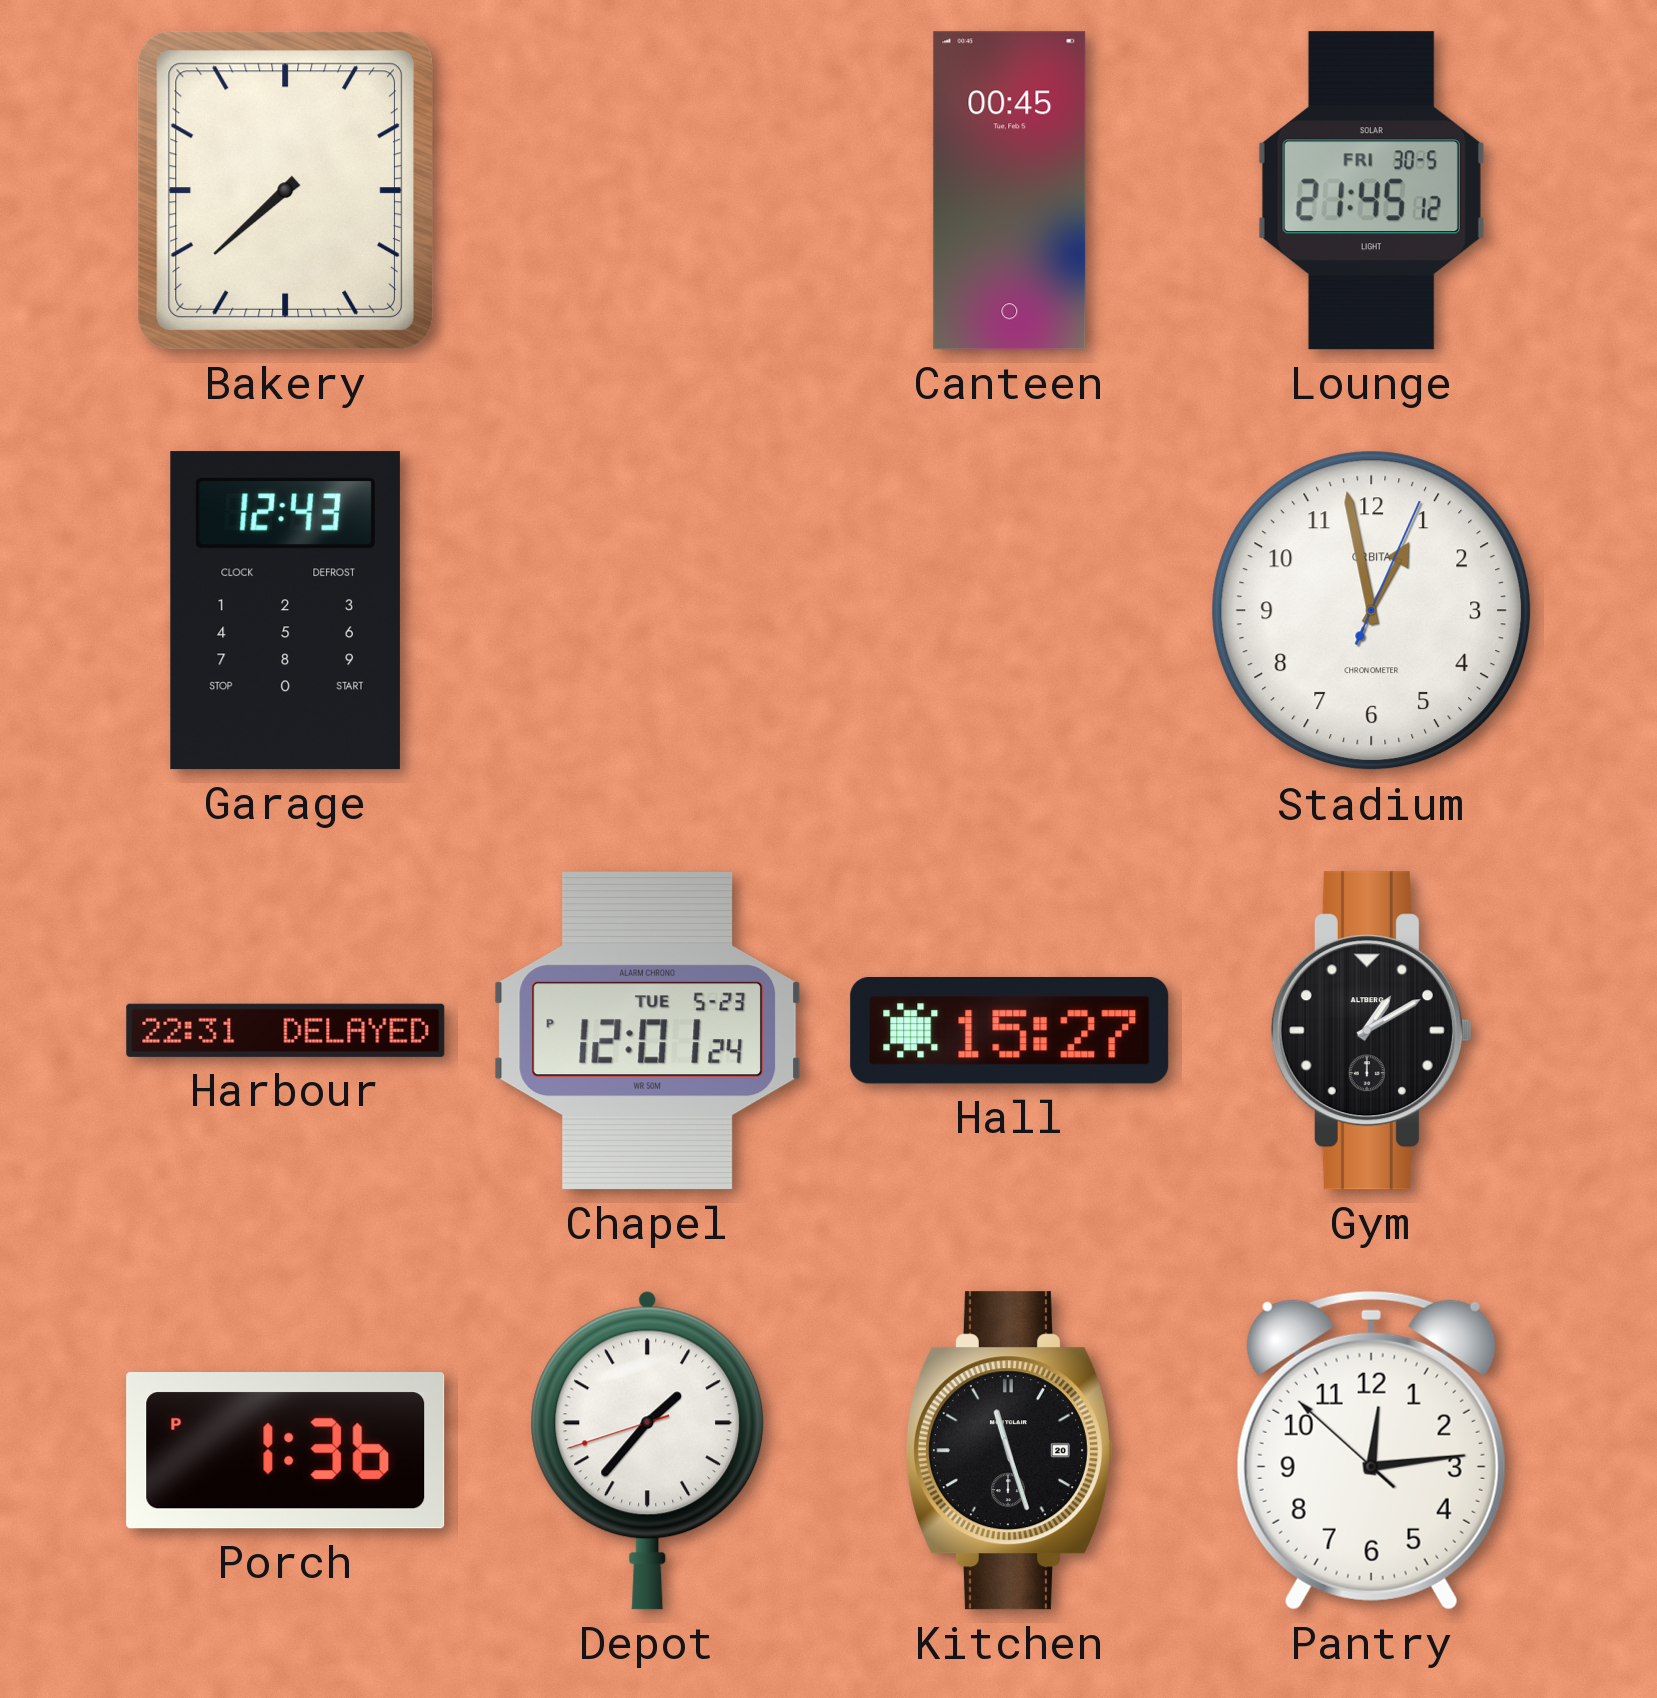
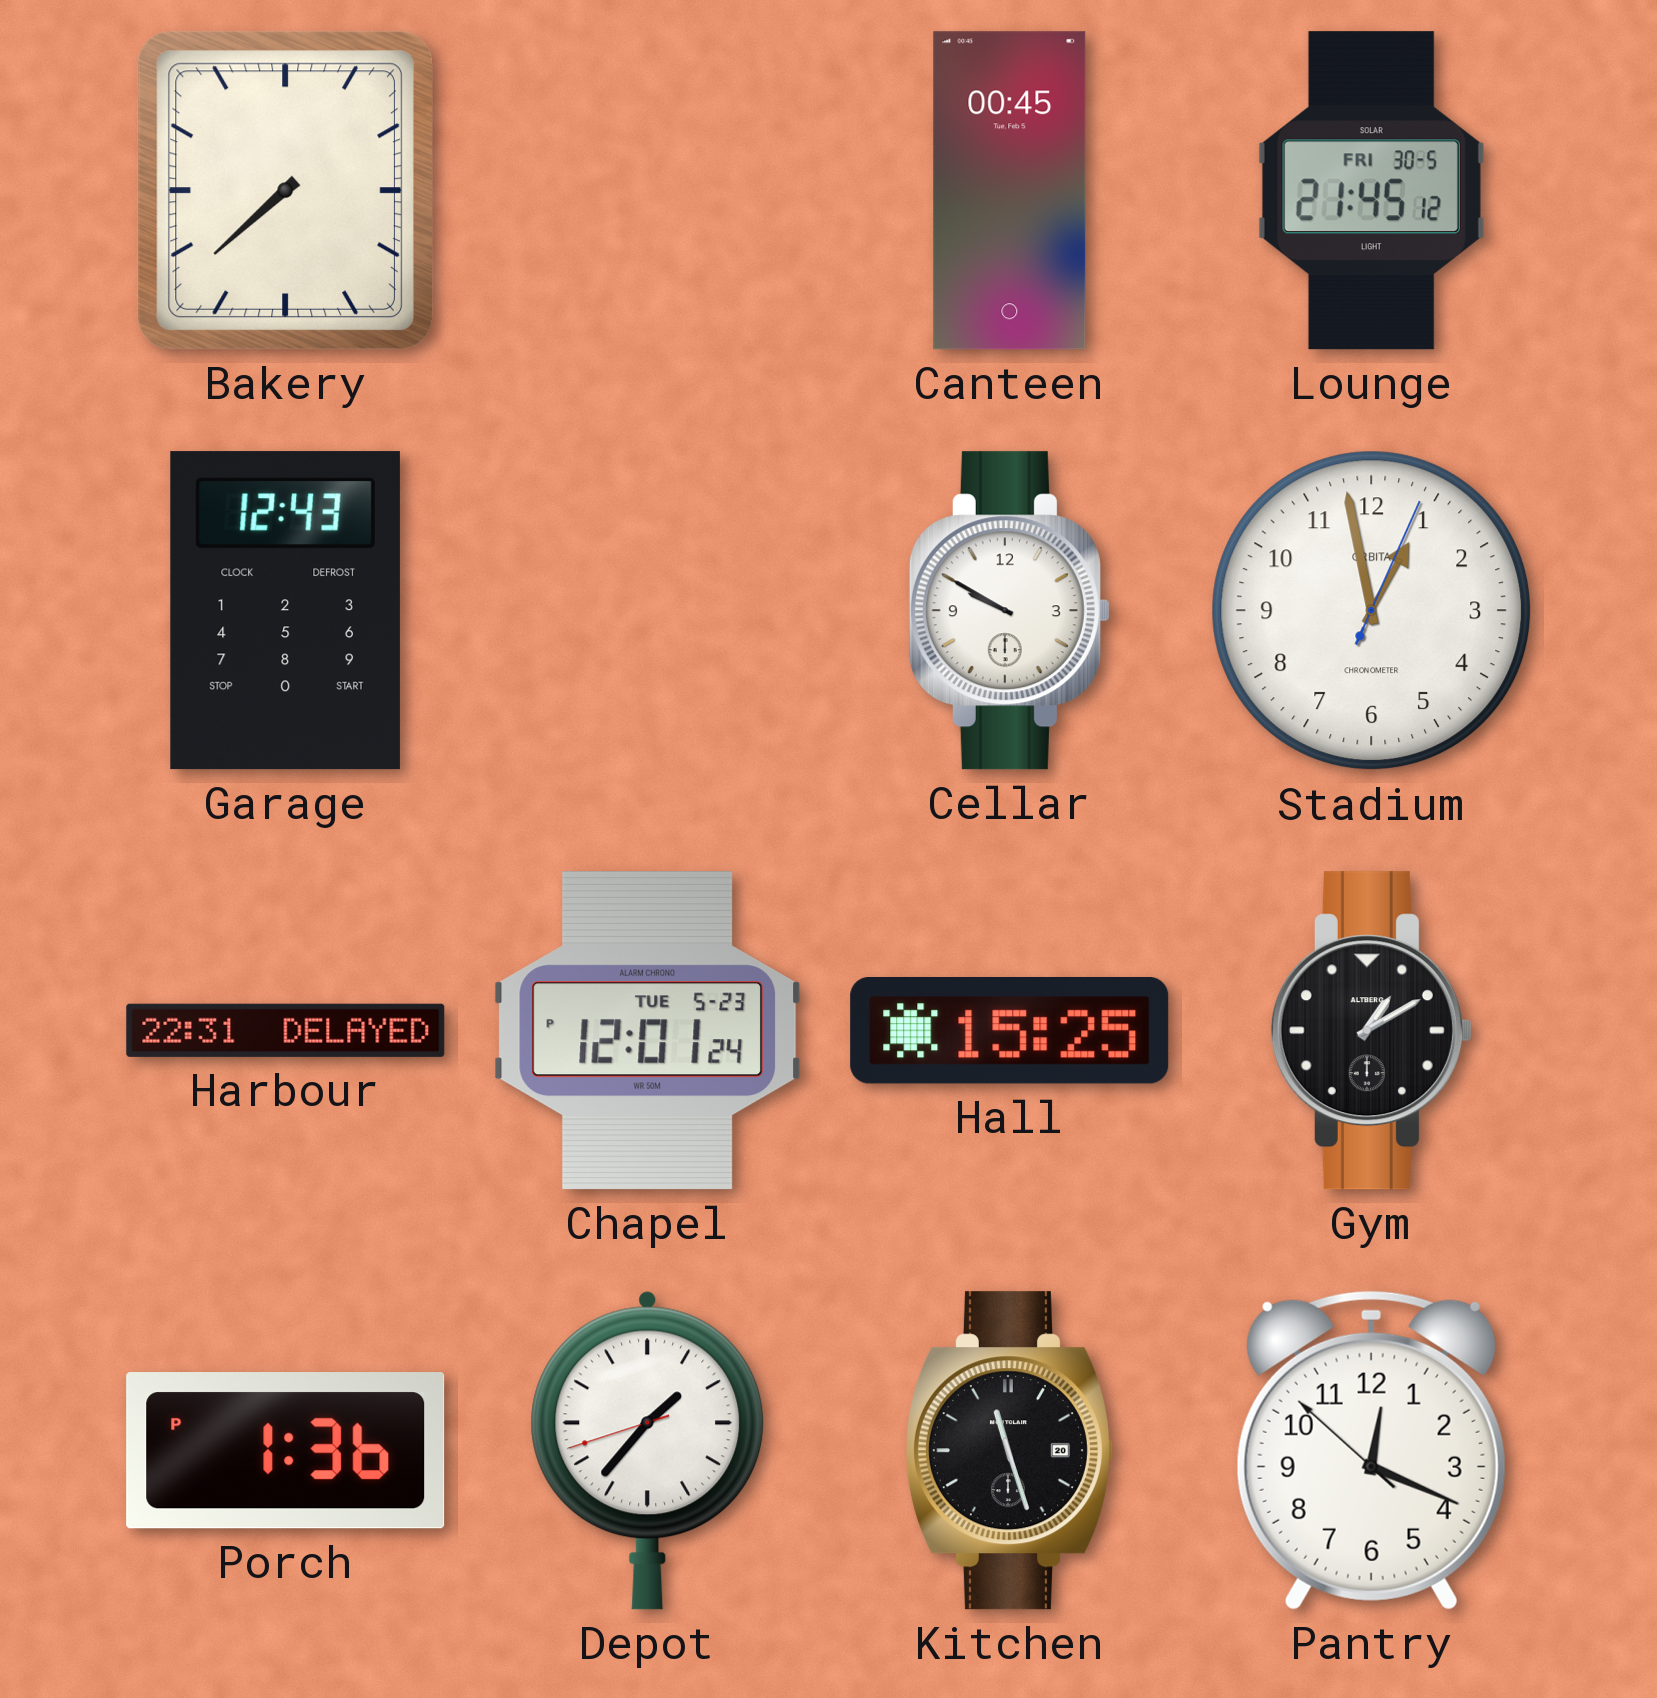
Cellar: none -> 9:50
Hall: 15:27 -> 15:25
Pantry: 12:13 -> 12:18
